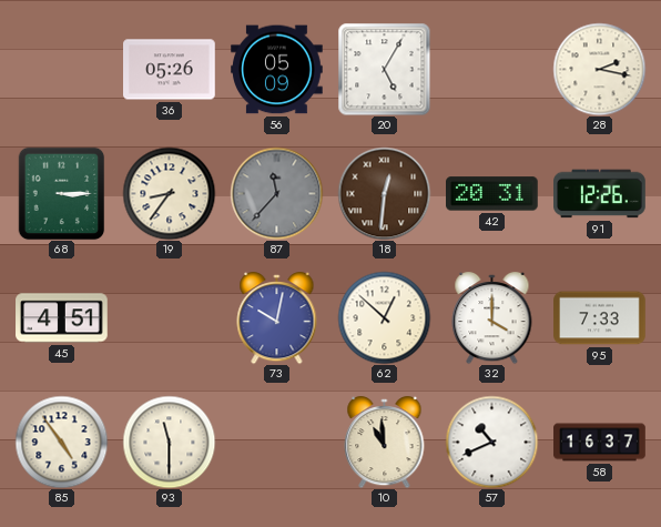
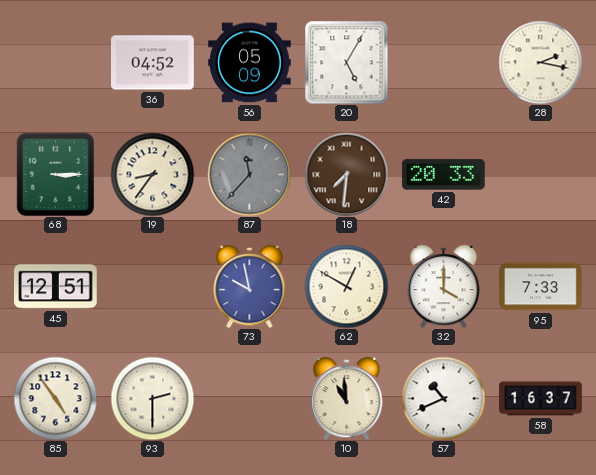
36: 05:26 -> 04:52
18: 12:31 -> 7:31
42: 20:31 -> 20:33
91: 12:26 -> none
45: 4:51 -> 12:51
73: 10:02 -> 9:58
62: 12:52 -> 12:50
93: 11:30 -> 2:30
